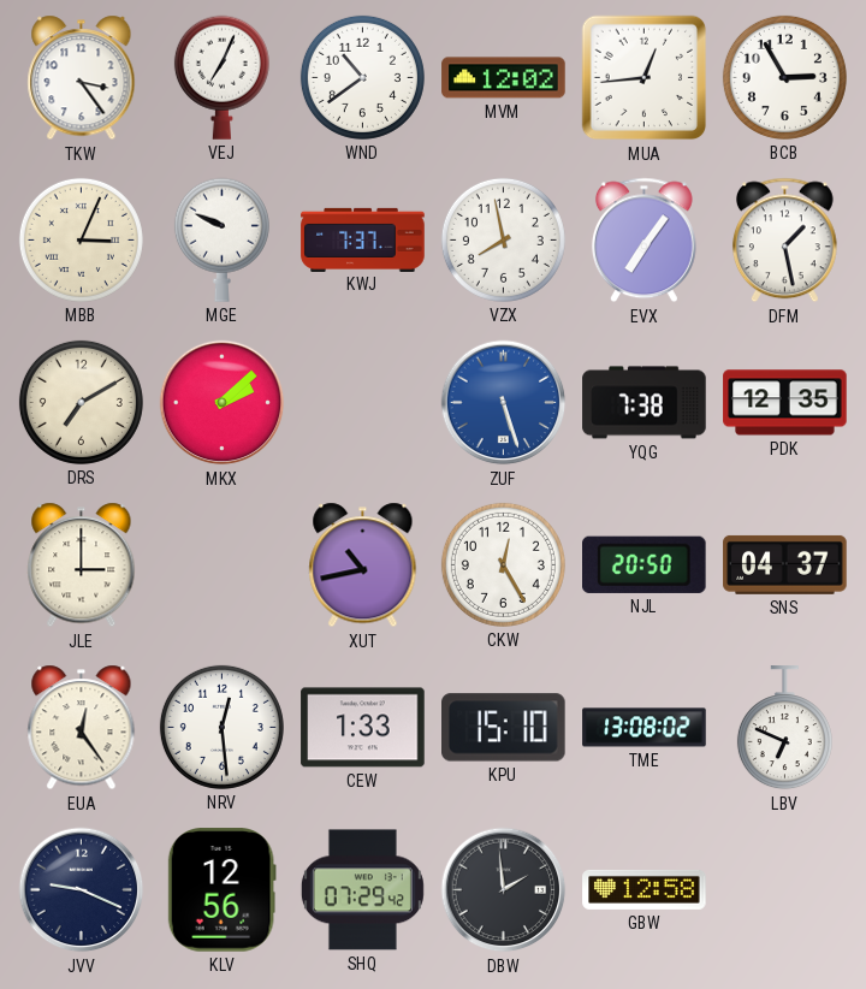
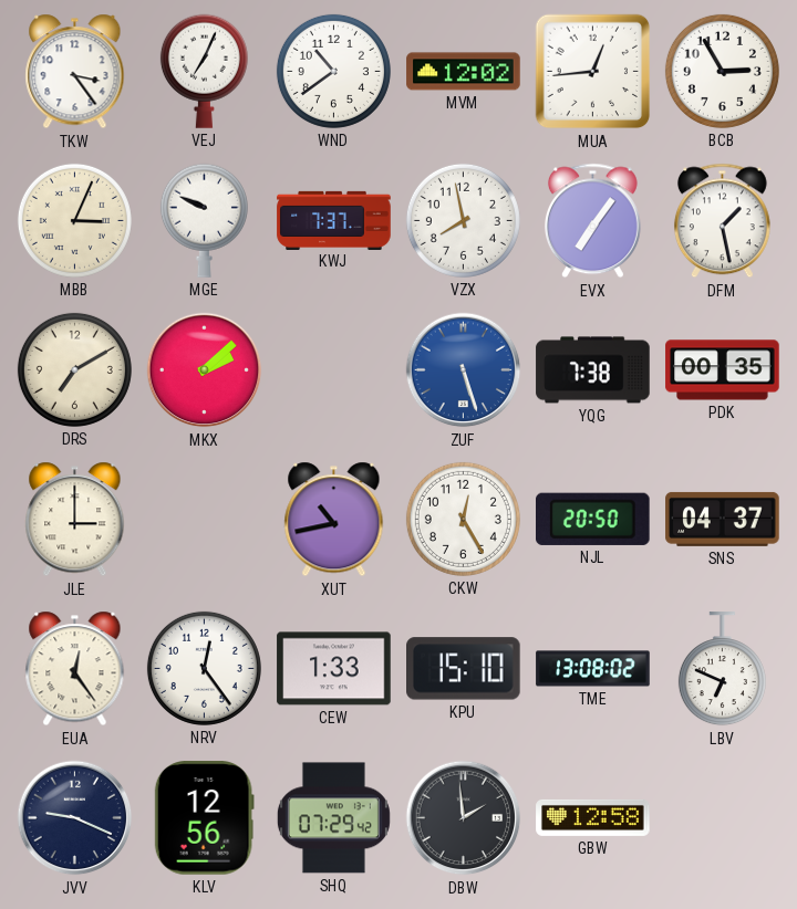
PDK: 12:35 -> 00:35
NRV: 12:29 -> 12:24
